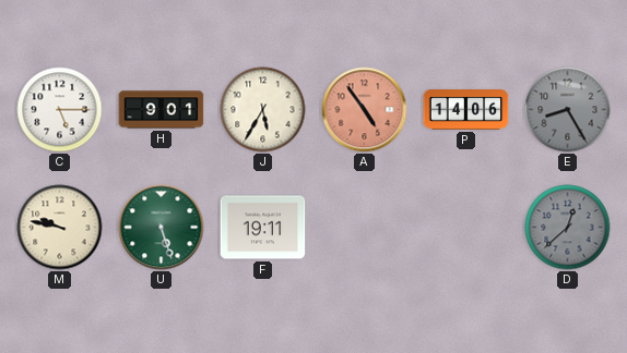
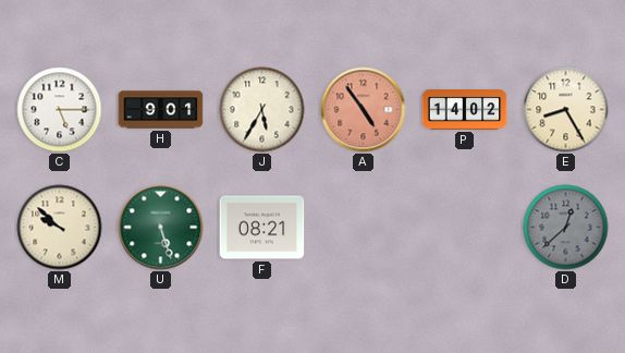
P: 14:06 -> 14:02
E dial: grey -> cream
M: 9:47 -> 9:52
F: 19:11 -> 08:21
